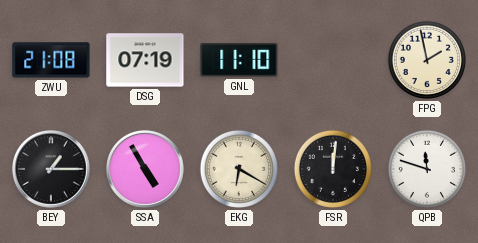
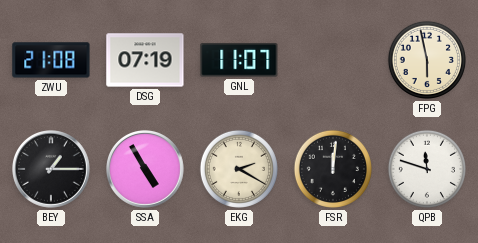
GNL: 11:10 -> 11:07
FPG: 1:58 -> 5:58
EKG: 6:20 -> 2:20
